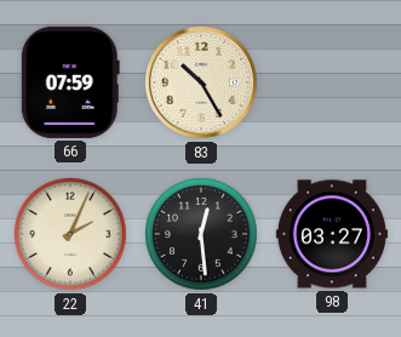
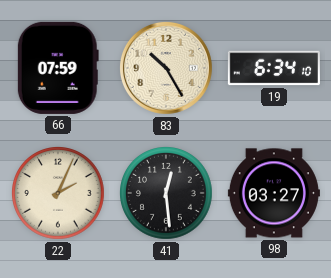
19: none -> 6:34
